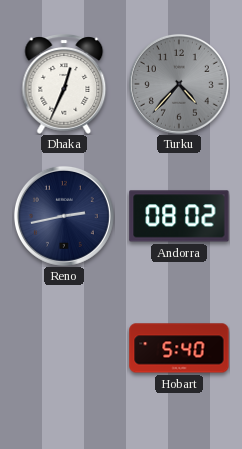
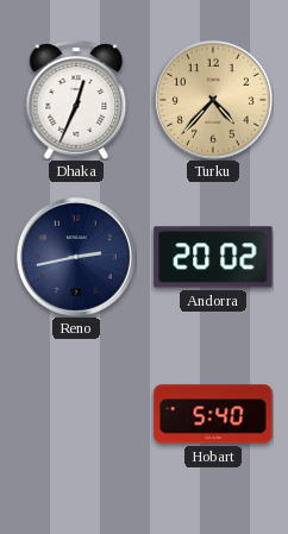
Turku dial: grey -> champagne
Andorra: 08:02 -> 20:02
